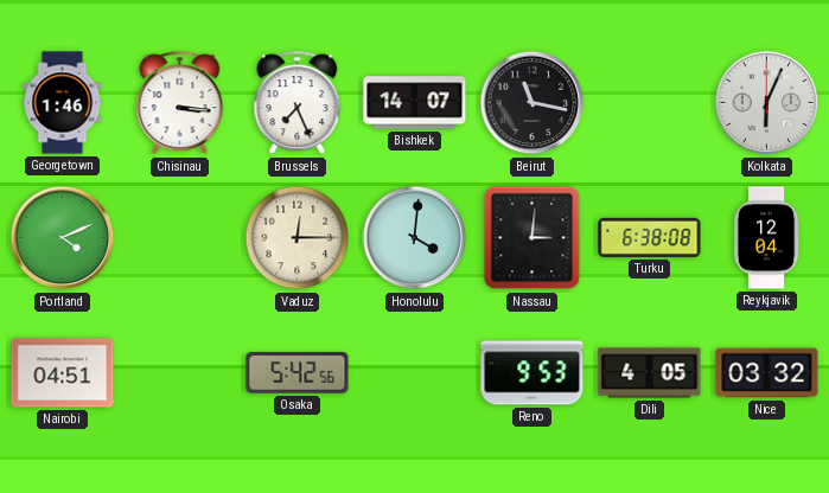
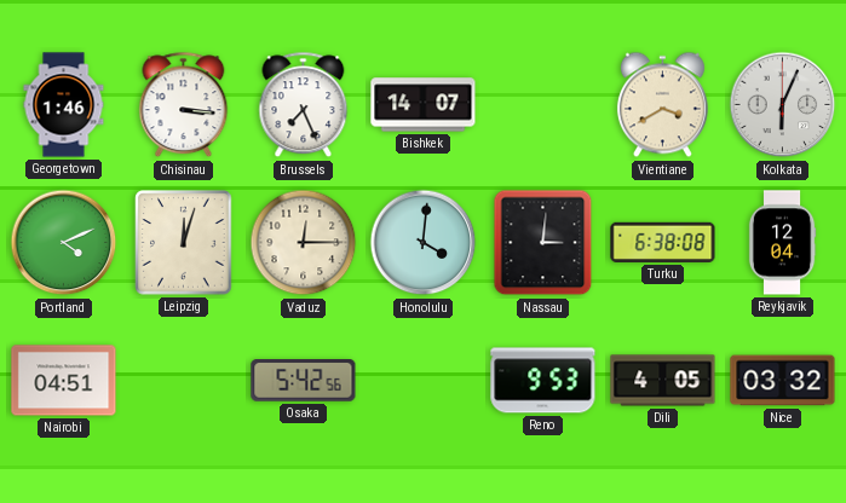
Beirut: 11:17 -> none
Vientiane: none -> 3:40
Leipzig: none -> 12:03
